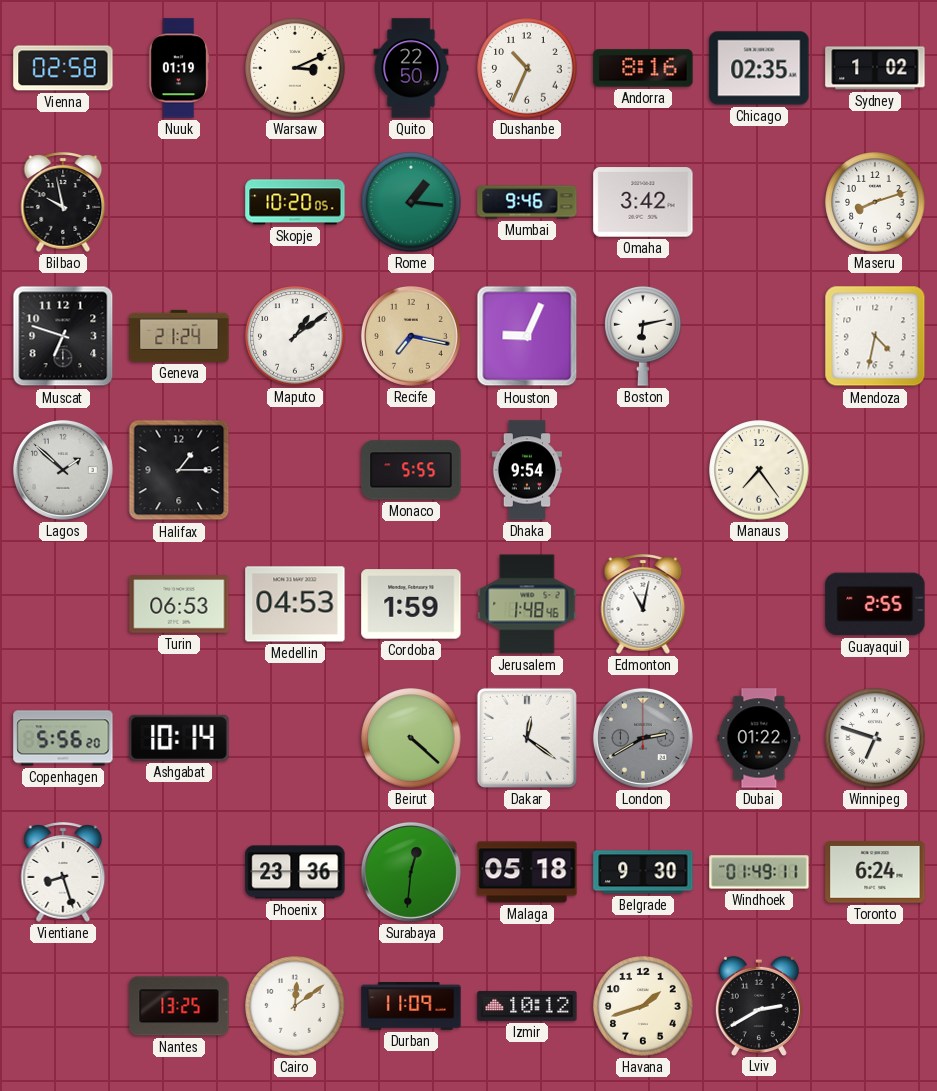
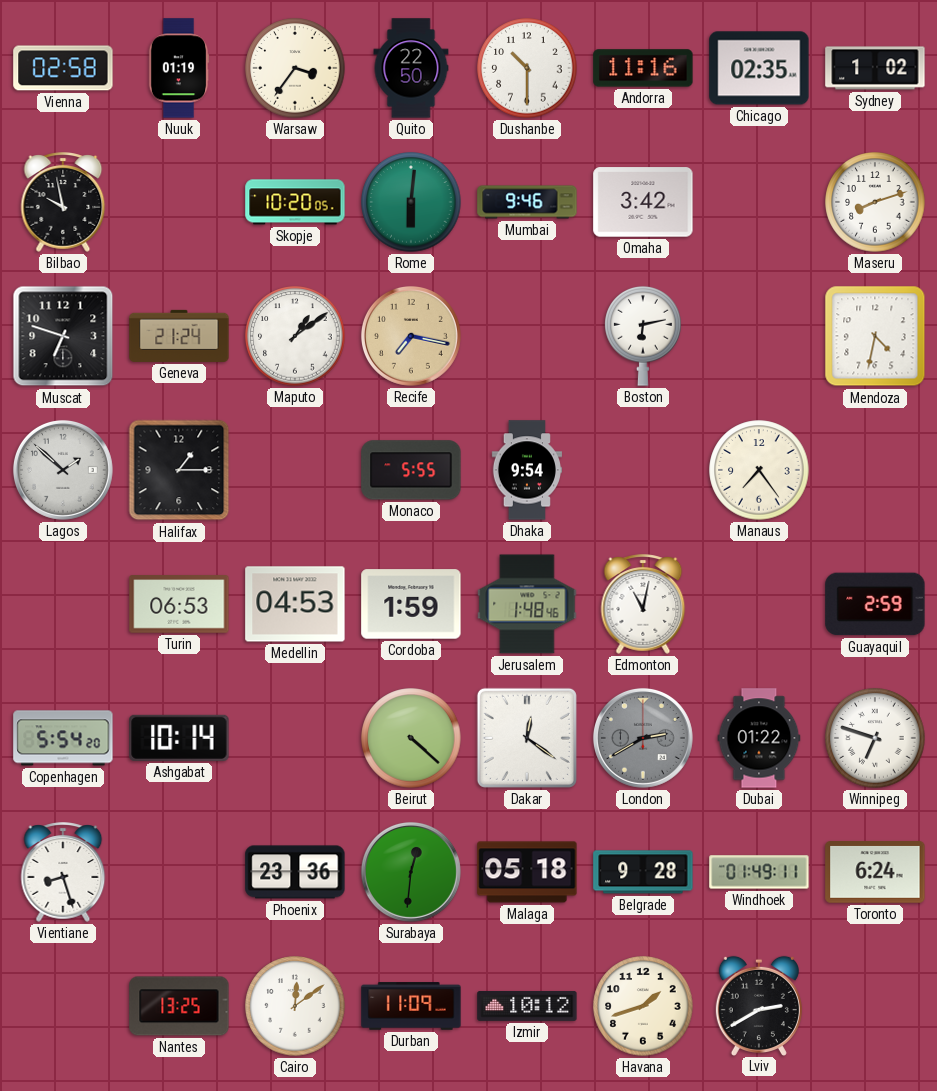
Warsaw: 3:11 -> 3:36
Dushanbe: 10:34 -> 10:30
Andorra: 8:16 -> 11:16
Rome: 1:16 -> 6:01
Houston: 9:04 -> none
Guayaquil: 2:55 -> 2:59
Copenhagen: 5:56 -> 5:54
Belgrade: 9:30 -> 9:28
